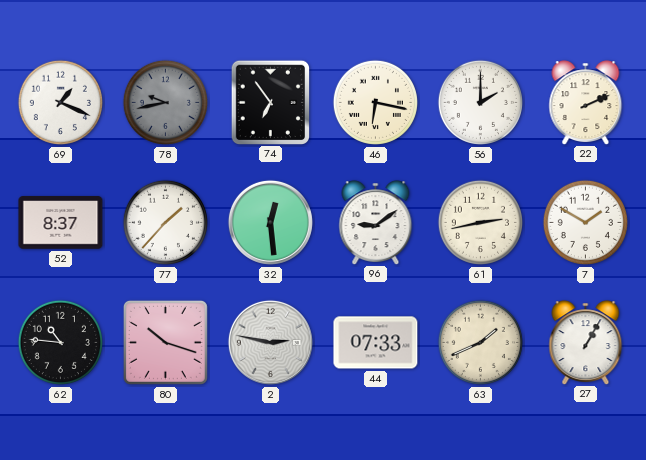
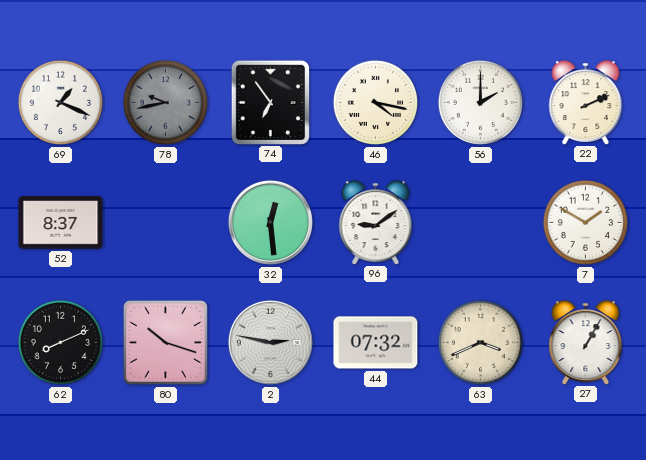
46: 6:17 -> 4:17
77: 1:37 -> none
61: 2:43 -> none
62: 10:46 -> 8:11
44: 07:33 -> 07:32
63: 1:41 -> 3:41
